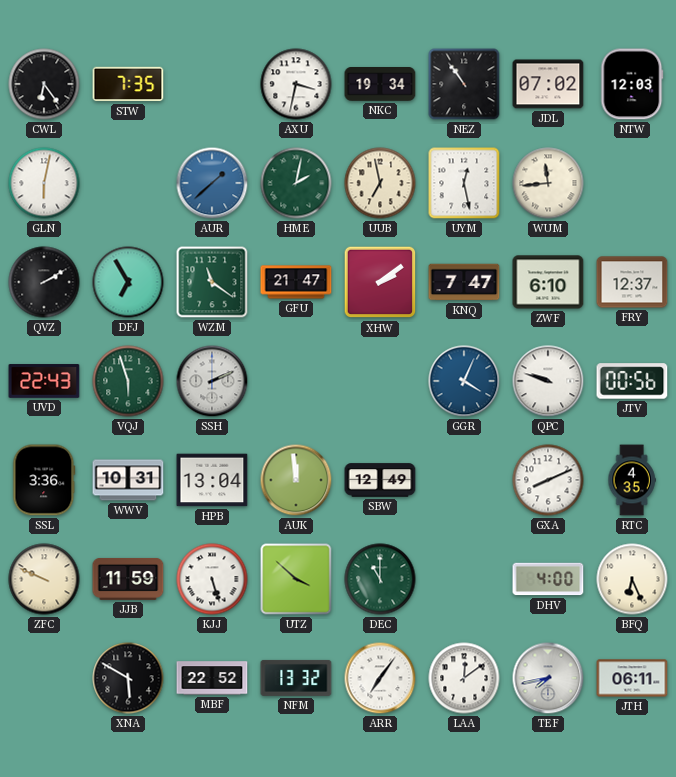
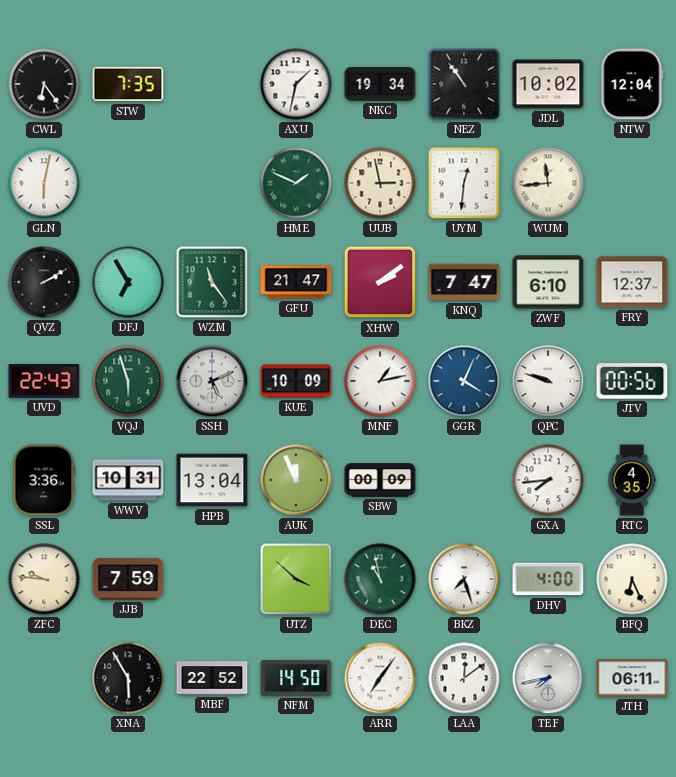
AXU: 3:32 -> 1:32
JDL: 07:02 -> 10:02
NTW: 12:03 -> 12:04
AUR: 1:38 -> none
HME: 2:02 -> 1:49
UUB: 6:58 -> 2:58
UYM: 12:28 -> 12:31
WZM: 11:21 -> 11:24
SSH: 2:11 -> 5:11
KUE: none -> 10:09
MNF: none -> 1:13
AUK: 11:59 -> 11:56
SBW: 12:49 -> 00:09
GXA: 8:11 -> 7:44
ZFC: 9:49 -> 9:46
JJB: 11:59 -> 7:59
KJJ: 5:27 -> none
DEC: 11:00 -> 10:58
BKZ: none -> 7:27
XNA: 5:50 -> 5:55
NFM: 13:32 -> 14:50
